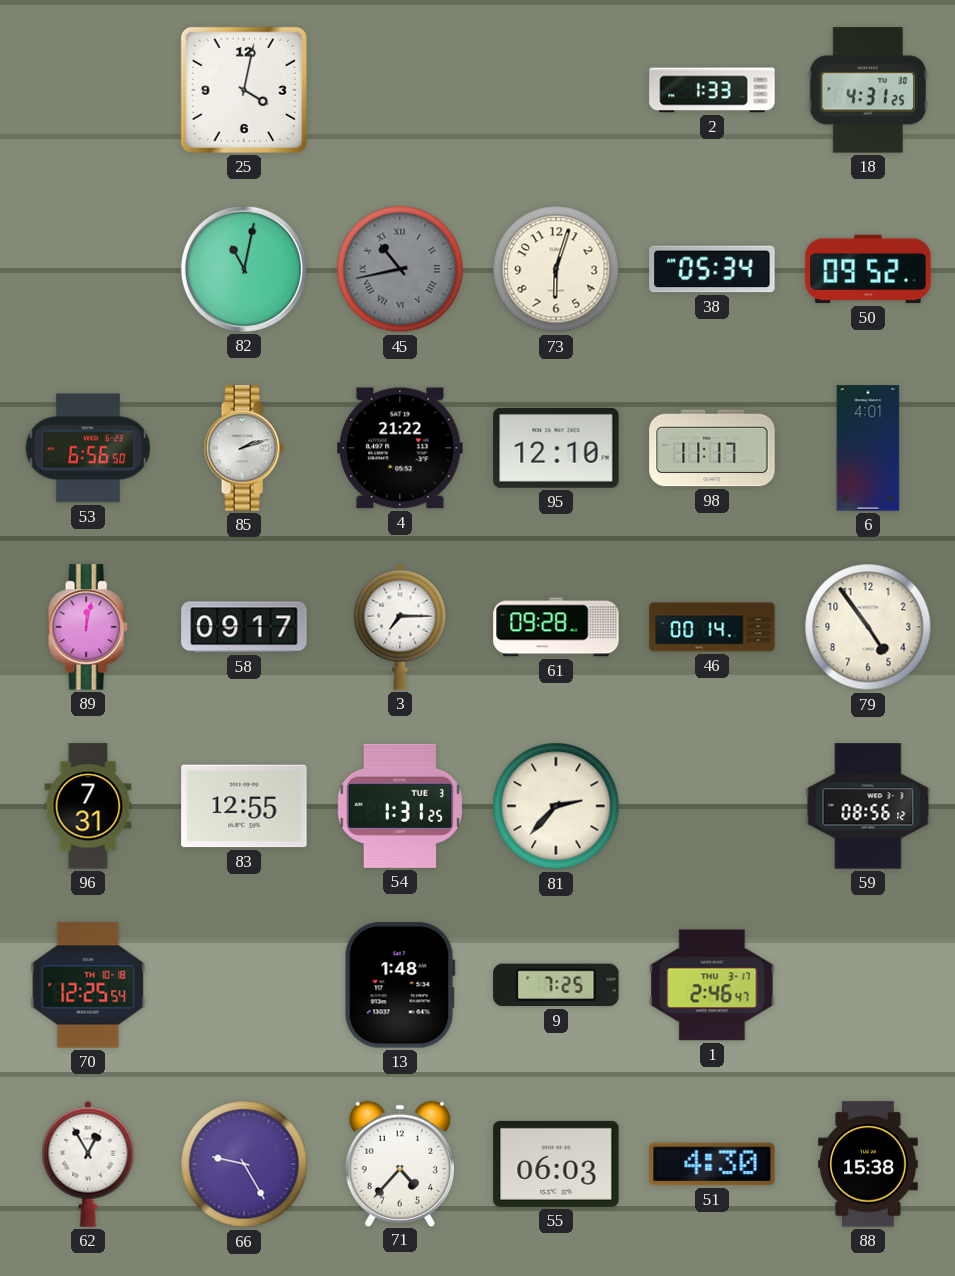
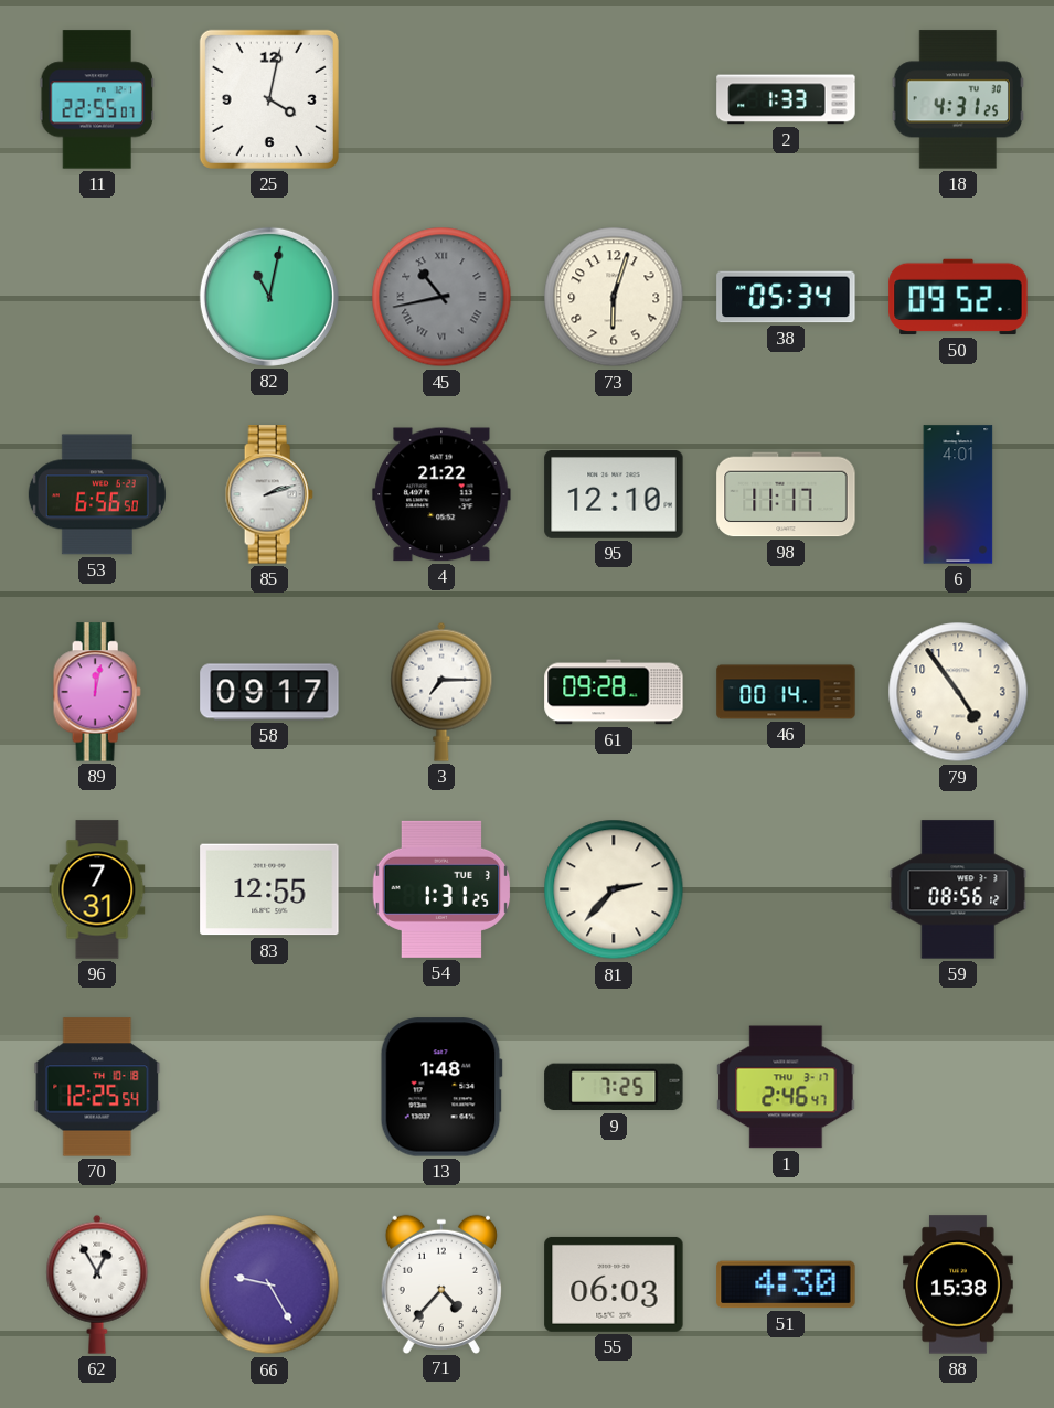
11: none -> 22:55
